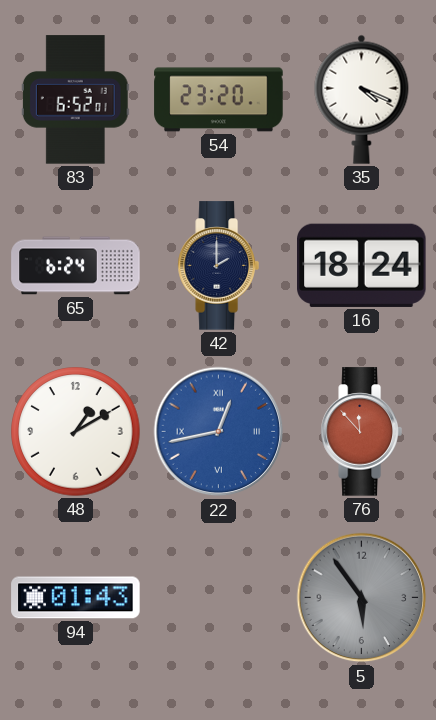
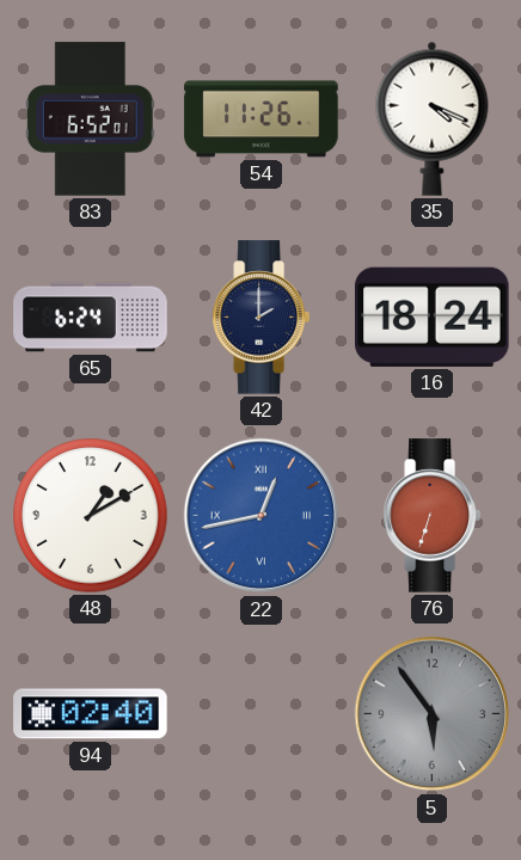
54: 23:20 -> 11:26
76: 11:53 -> 6:33
94: 01:43 -> 02:40
